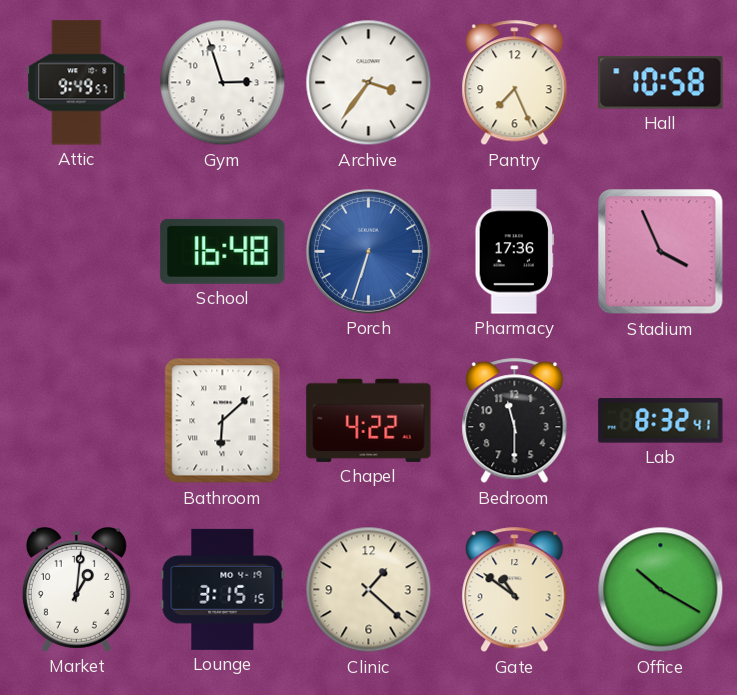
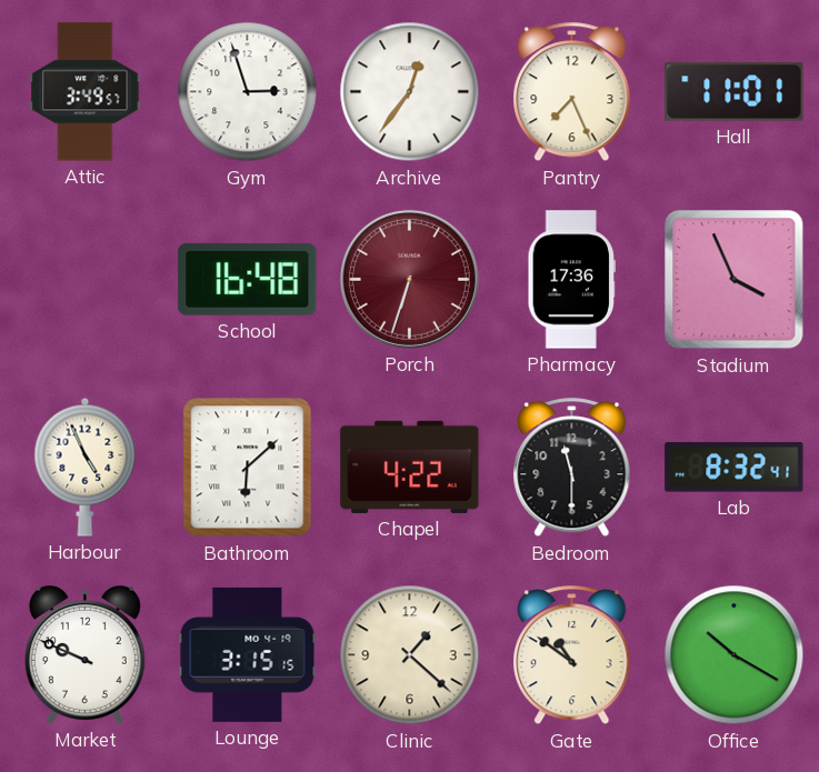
Attic: 9:49 -> 3:49
Archive: 3:36 -> 12:36
Hall: 10:58 -> 11:01
Porch dial: blue -> burgundy
Harbour: none -> 4:56
Market: 1:01 -> 9:49
